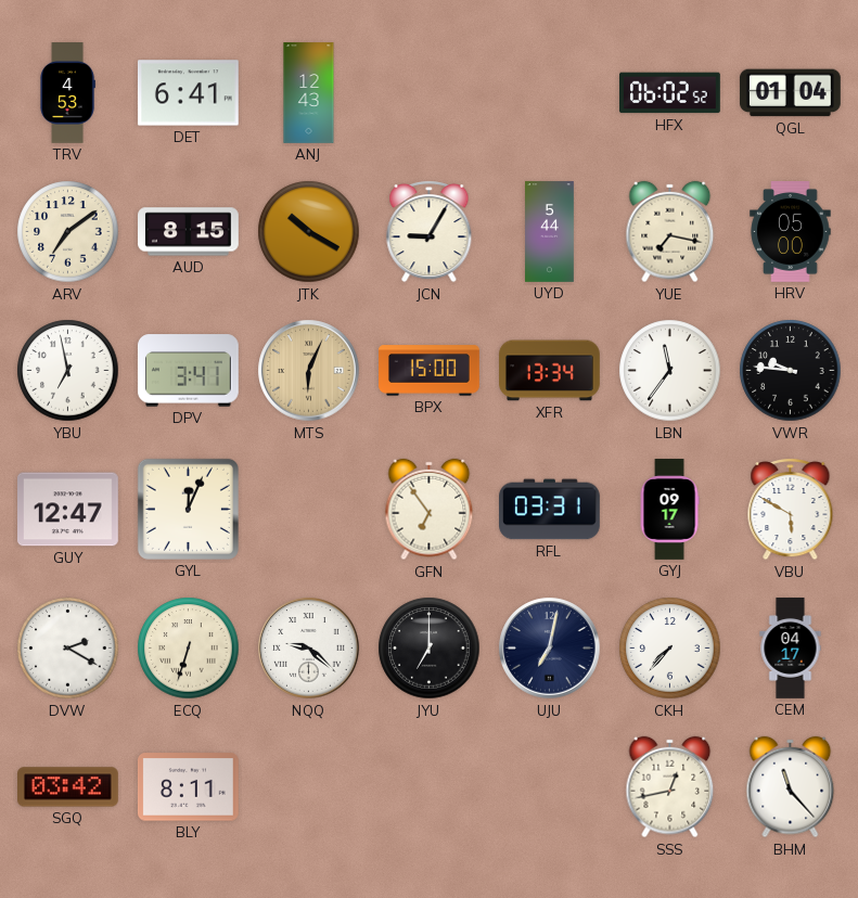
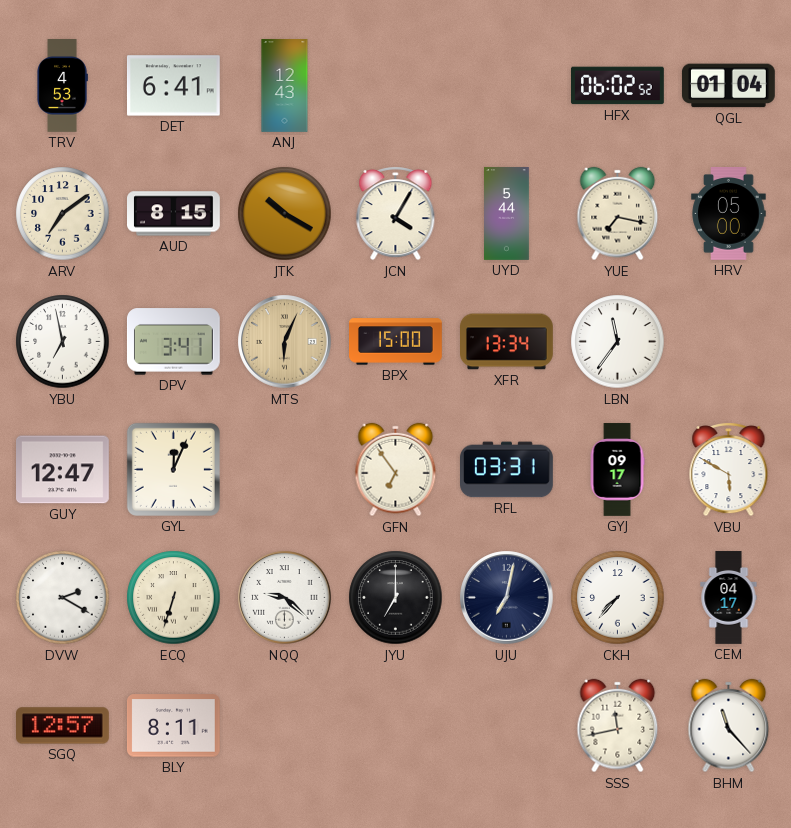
JCN: 9:05 -> 4:05
VWR: 9:46 -> none
SGQ: 03:42 -> 12:57
SSS: 12:43 -> 11:43
